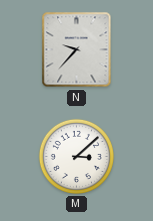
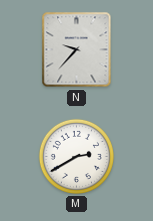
M: 3:08 -> 2:40
